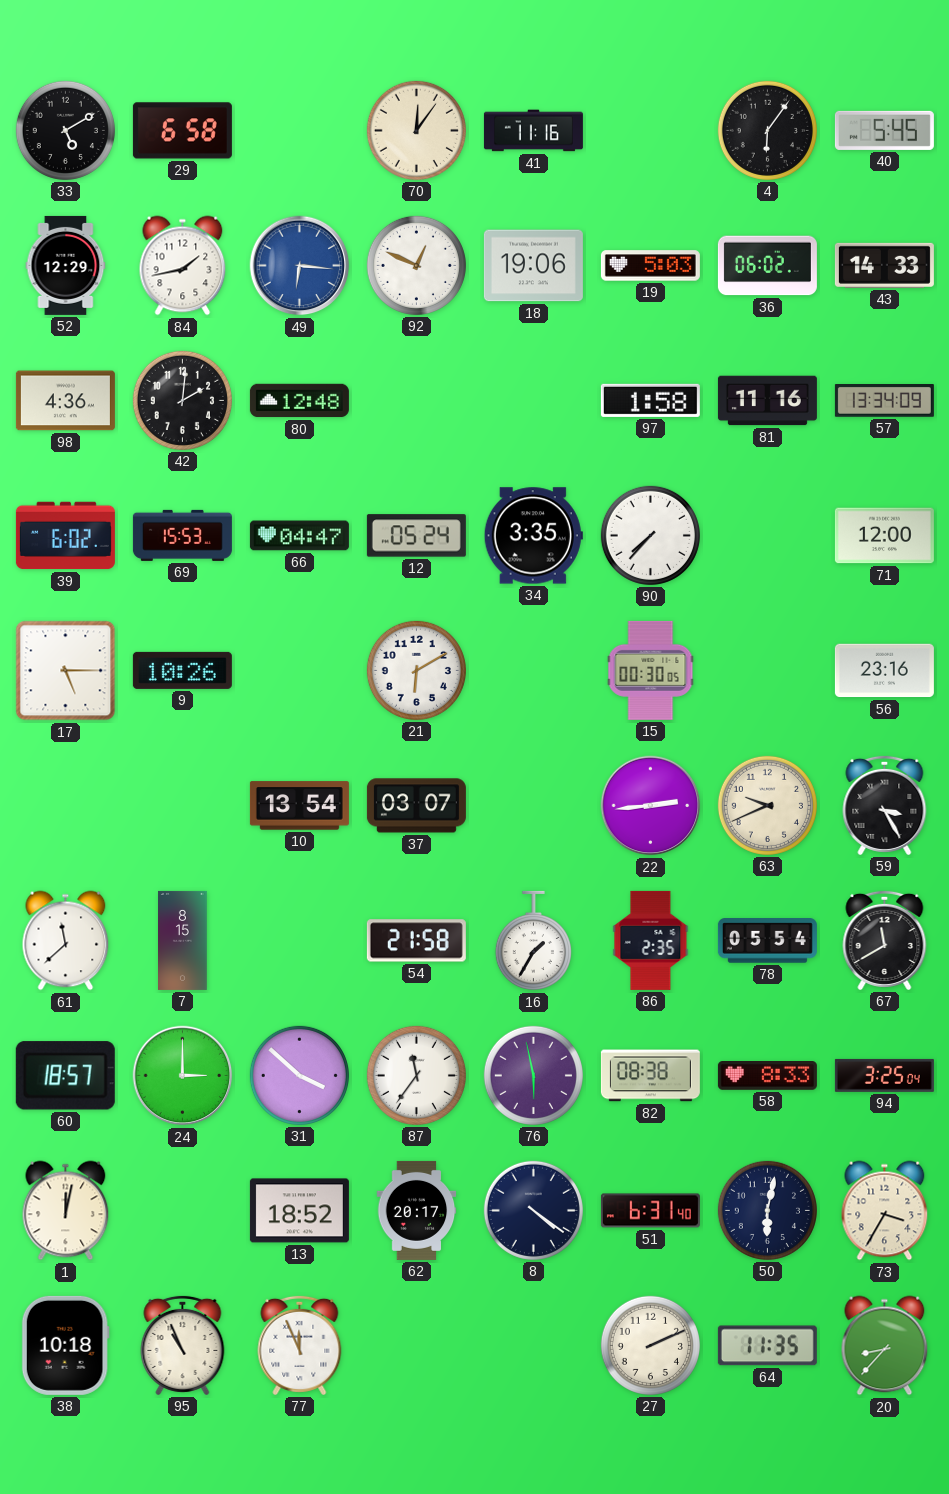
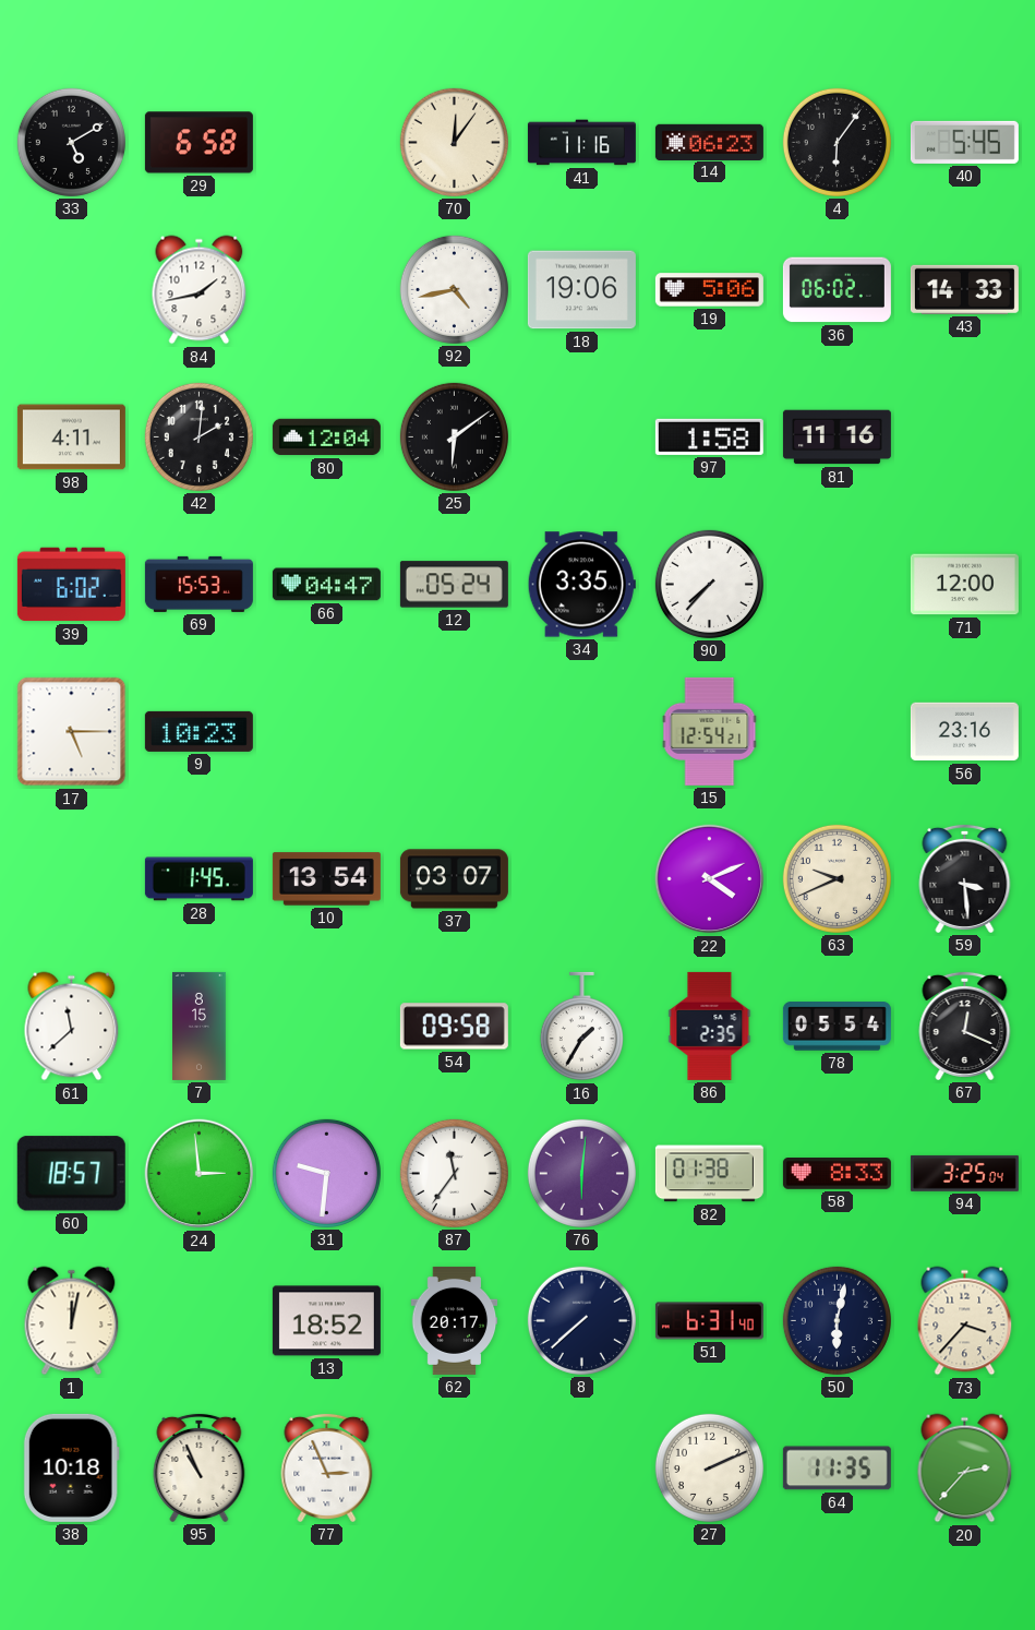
14: none -> 06:23
52: 12:29 -> none
49: 6:16 -> none
92: 12:49 -> 4:43
19: 5:03 -> 5:06
98: 4:36 -> 4:11
80: 12:48 -> 12:04
25: none -> 6:09
57: 13:34 -> none
9: 10:26 -> 10:23
21: 6:10 -> none
15: 00:30 -> 12:54
28: none -> 1:45
22: 2:44 -> 4:11
59: 3:25 -> 3:29
54: 21:58 -> 09:58
67: 11:40 -> 12:19
24: 3:00 -> 2:59
31: 3:52 -> 9:31
76: 5:58 -> 6:01
82: 08:38 -> 01:38
8: 4:21 -> 7:38
73: 3:35 -> 3:37
77: 11:56 -> 2:56
20: 8:37 -> 2:37
